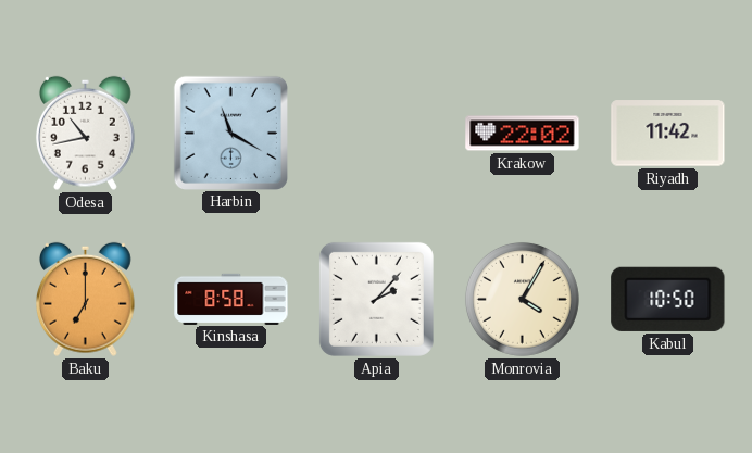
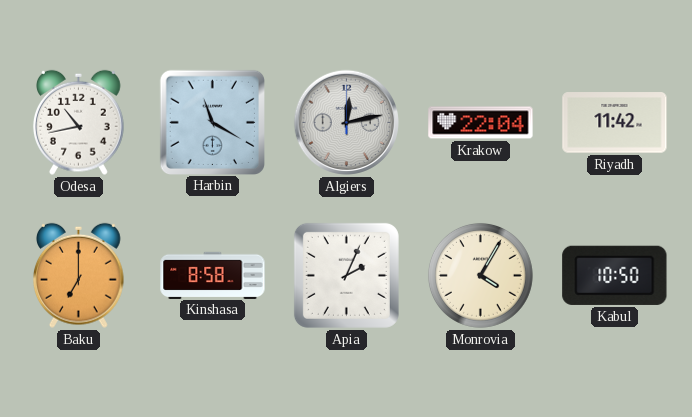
Algiers: none -> 12:13
Krakow: 22:02 -> 22:04
Apia: 2:07 -> 2:04
